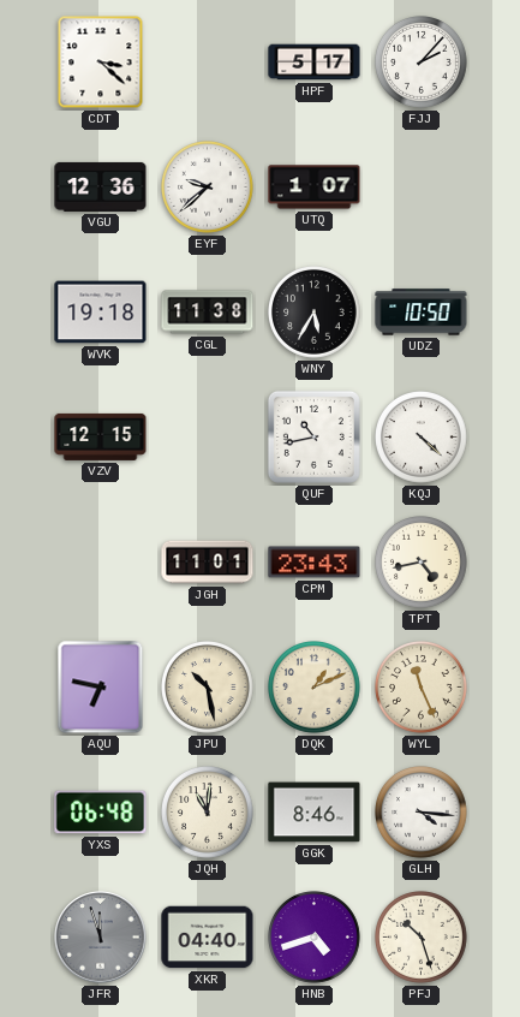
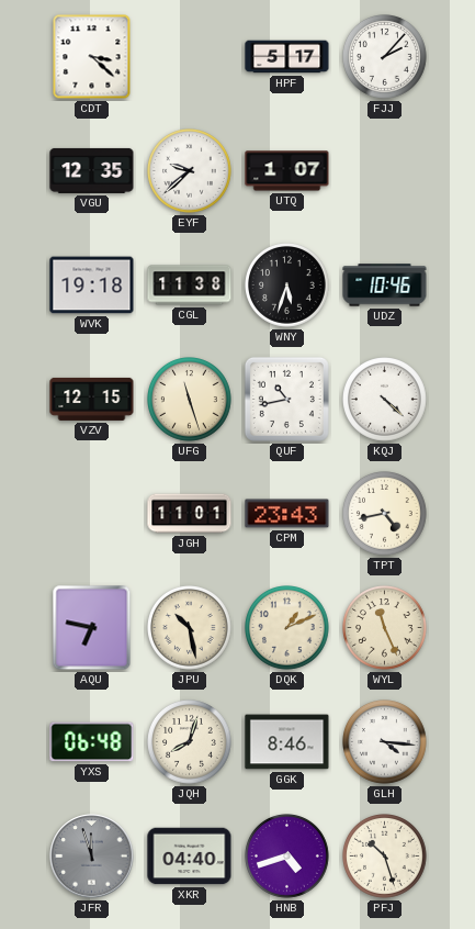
VGU: 12:36 -> 12:35
WNY: 5:35 -> 5:33
UDZ: 10:50 -> 10:46
UFG: none -> 11:27
JQH: 11:01 -> 8:03
